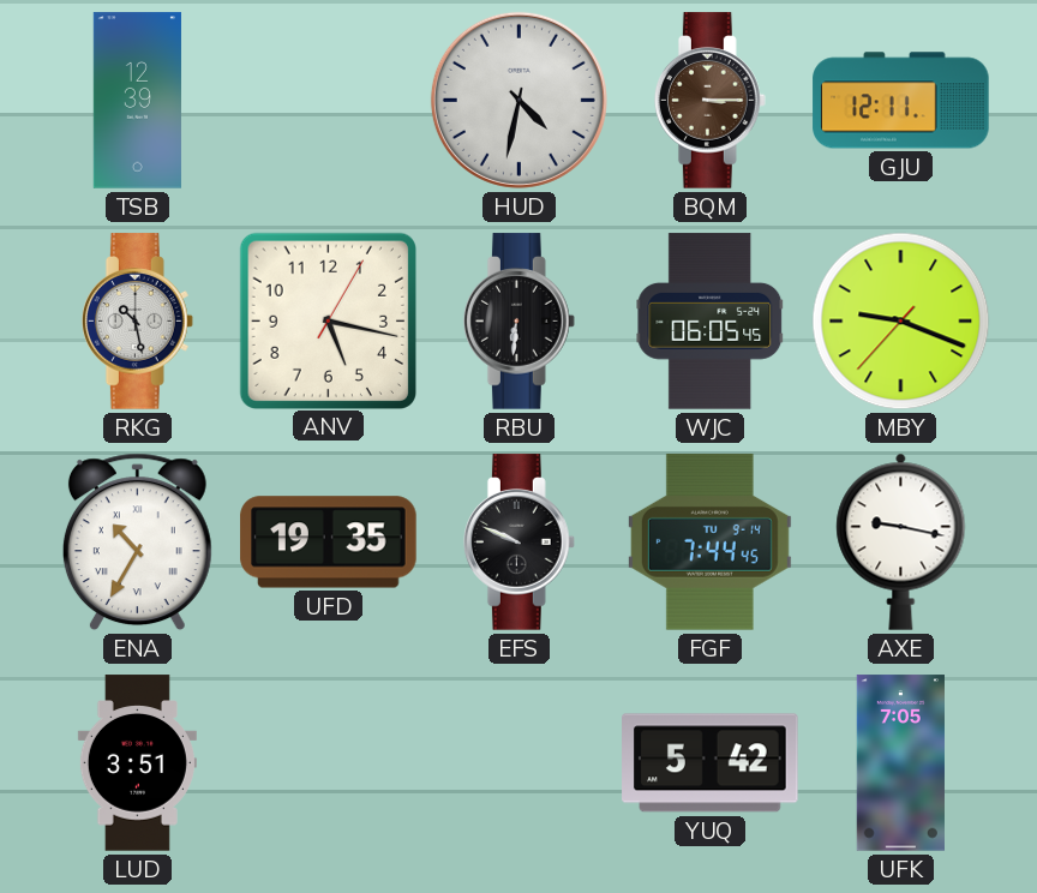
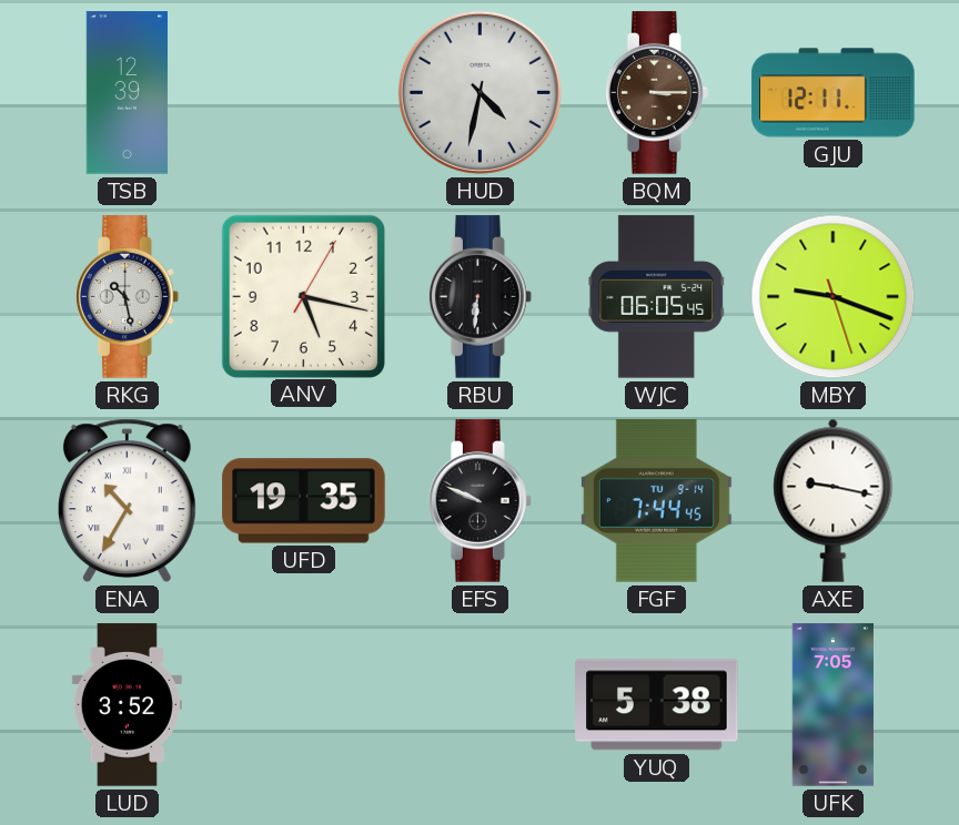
MBY: 9:18:37 -> 9:18:27
LUD: 3:51 -> 3:52
YUQ: 5:42 -> 5:38
